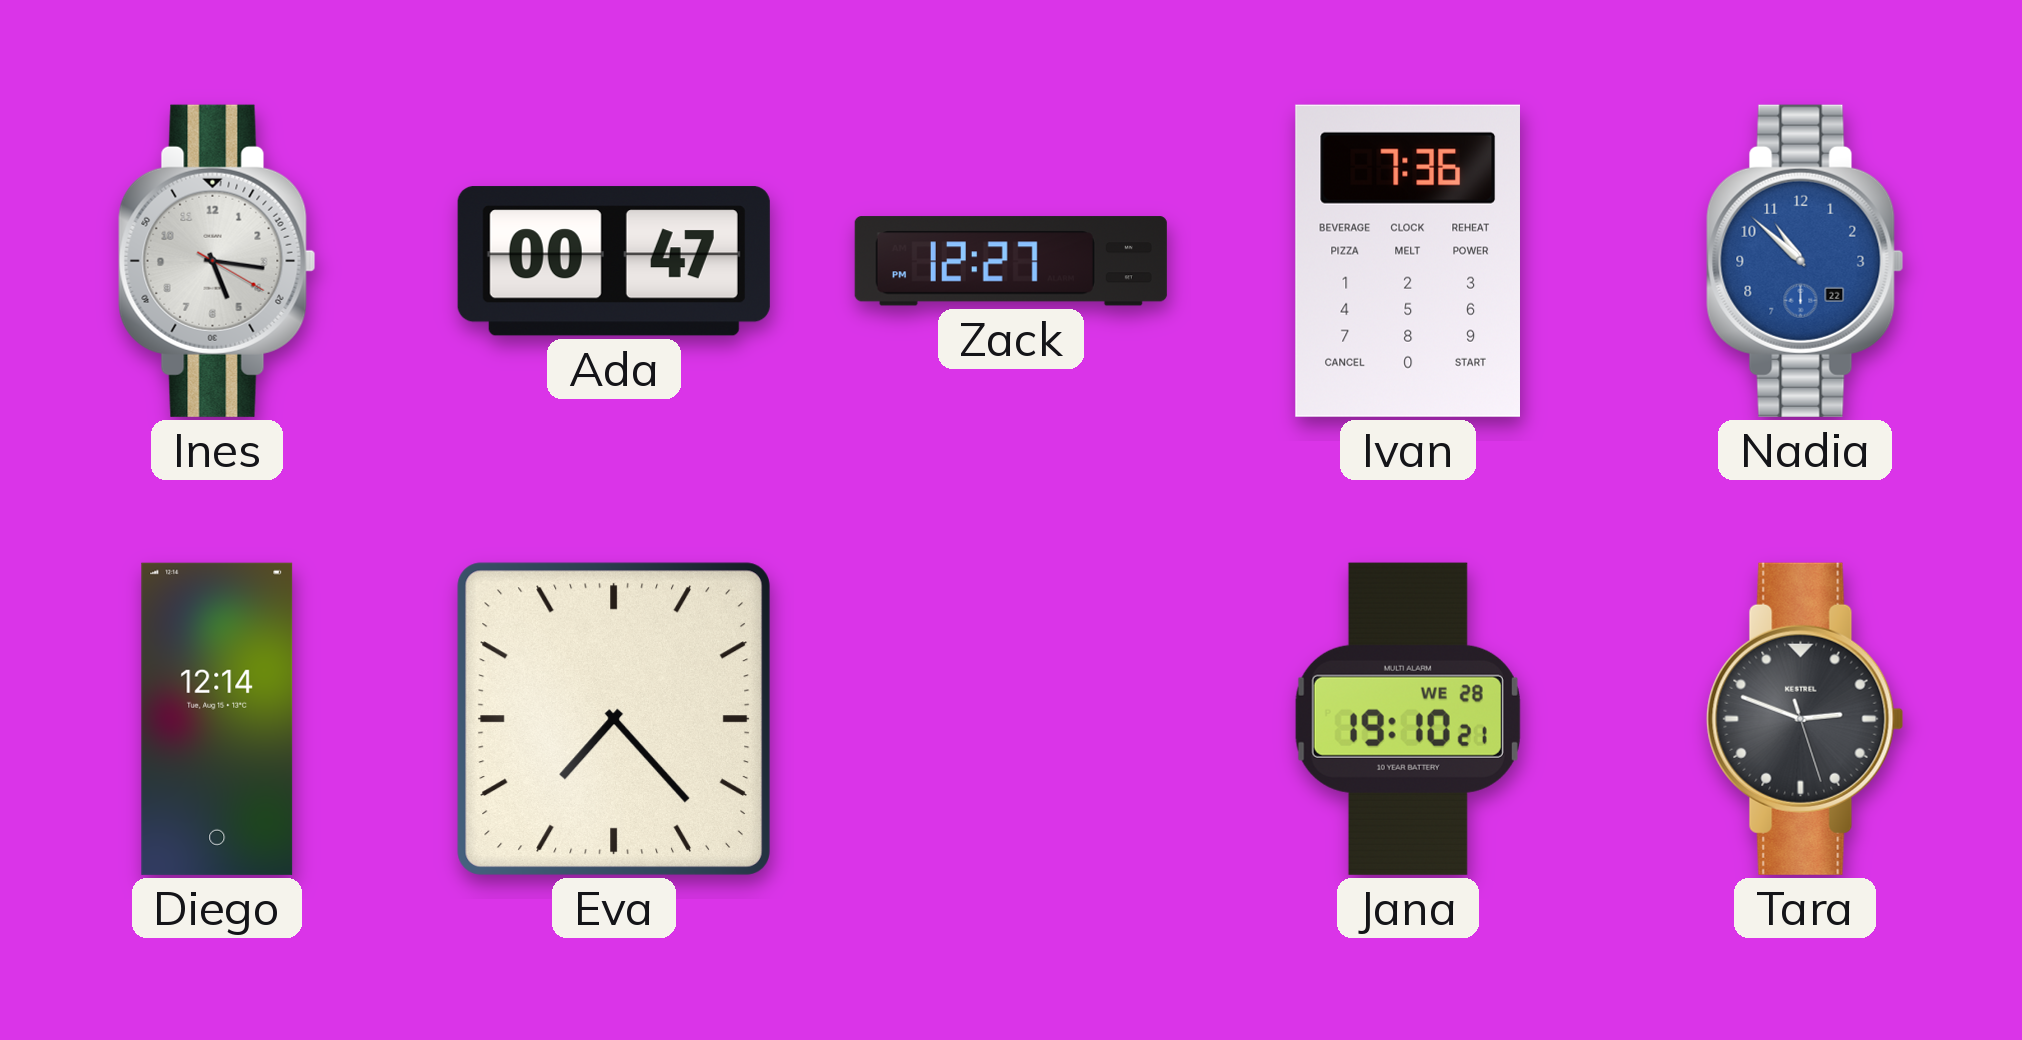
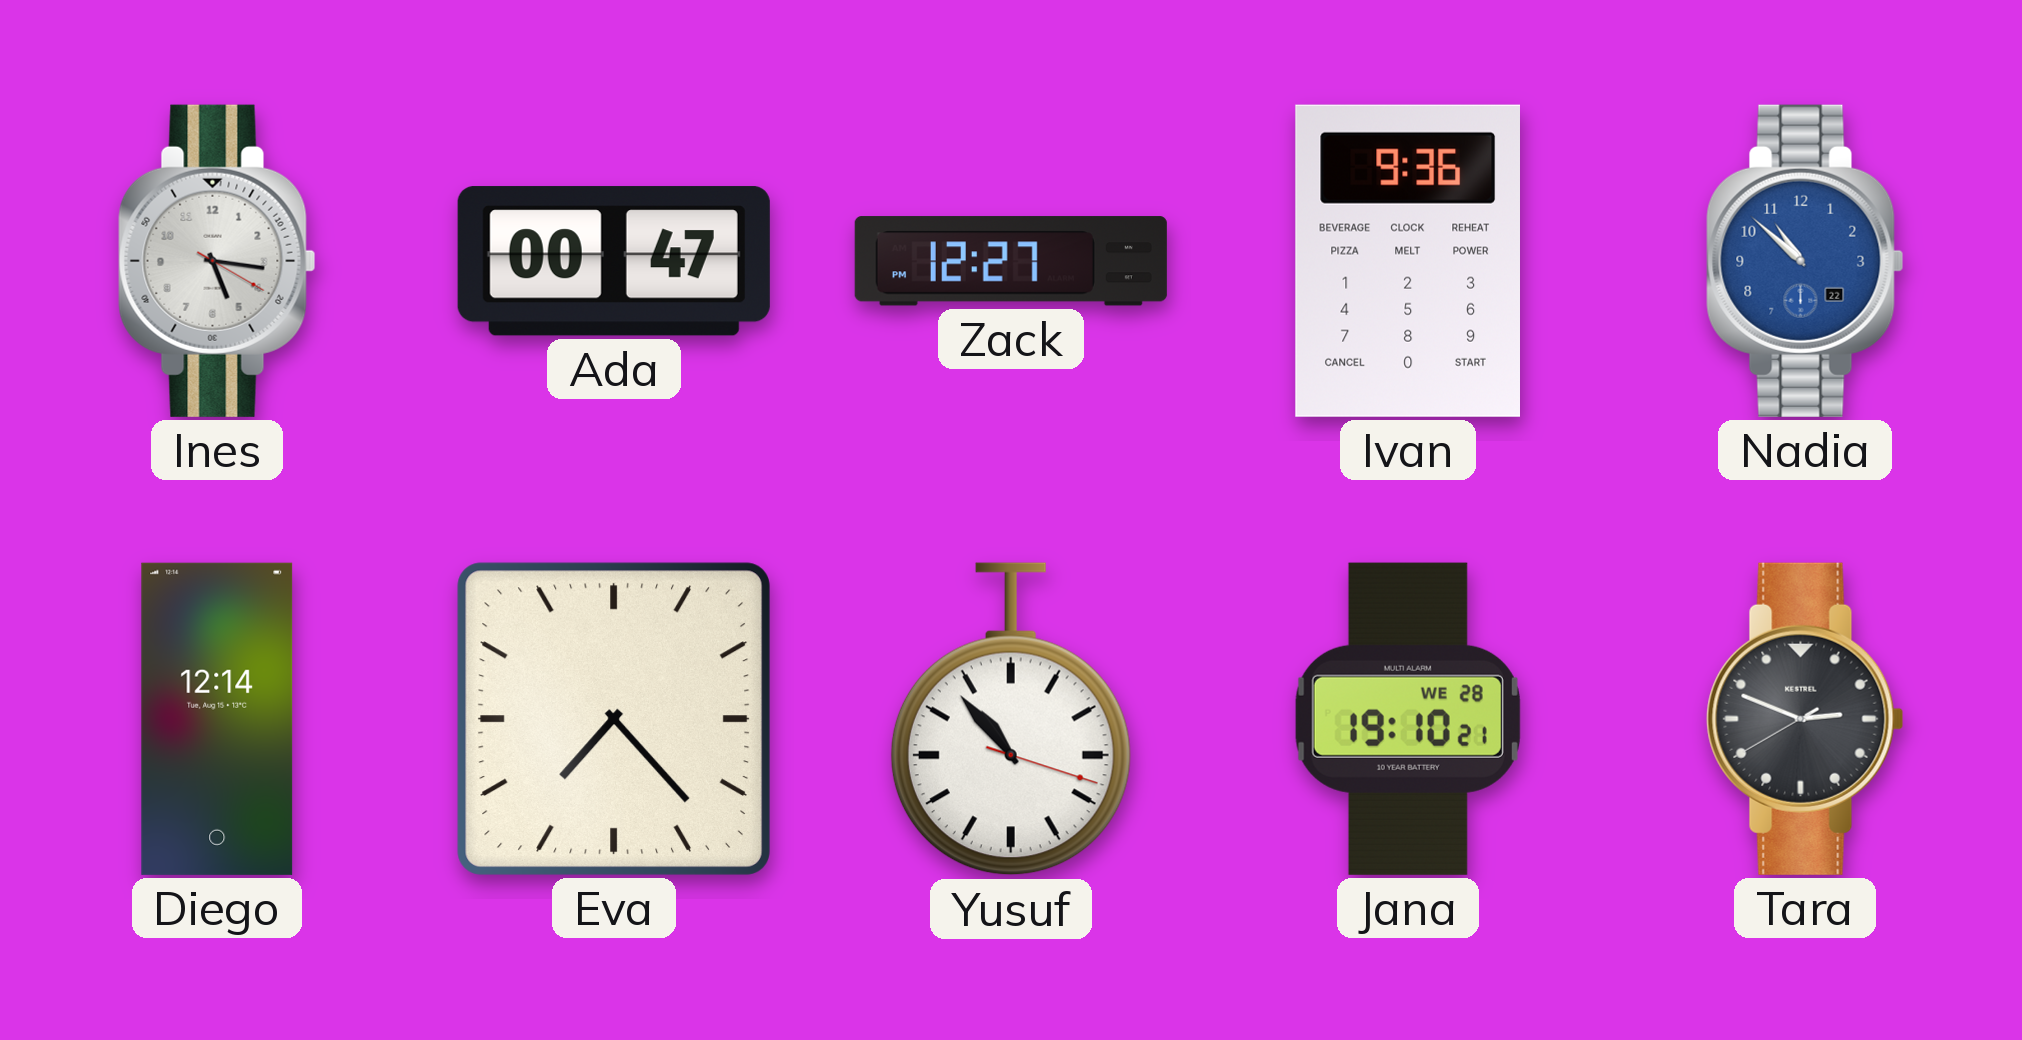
Ivan: 7:36 -> 9:36
Yusuf: none -> 10:53
Tara: 2:48:27 -> 2:48:40
